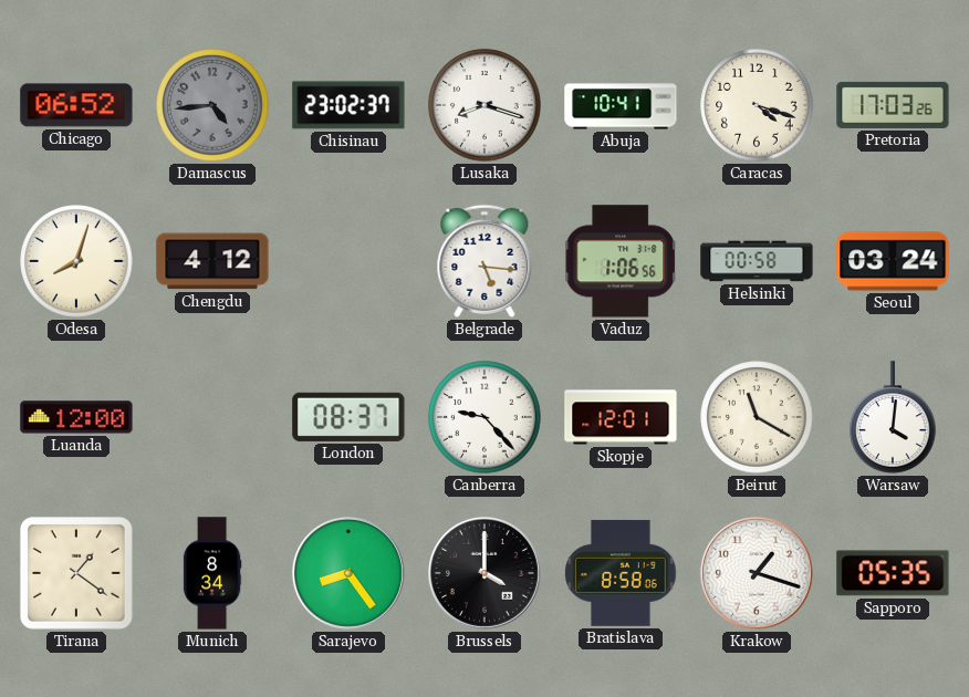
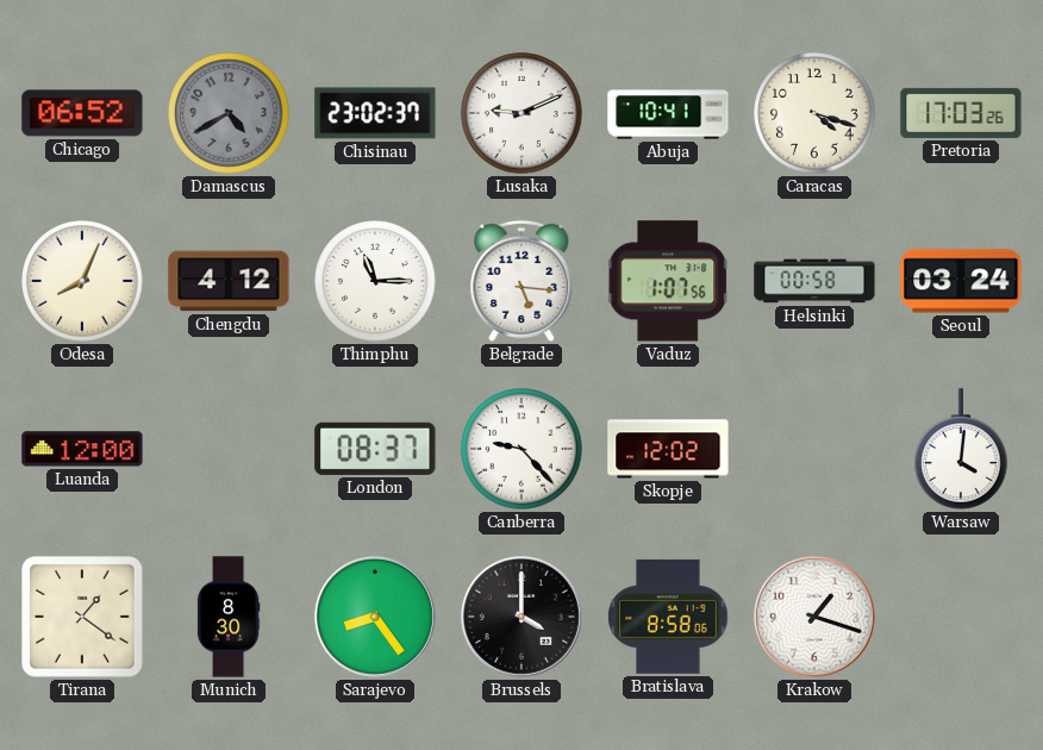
Damascus: 4:44 -> 4:40
Lusaka: 8:18 -> 9:11
Odesa: 8:03 -> 8:04
Thimphu: none -> 11:15
Vaduz: 1:06 -> 1:07
Skopje: 12:01 -> 12:02
Beirut: 11:20 -> none
Munich: 8:34 -> 8:30
Sapporo: 05:35 -> none
